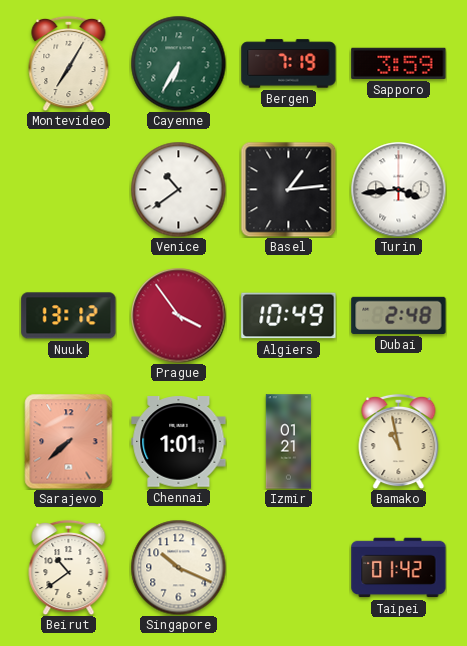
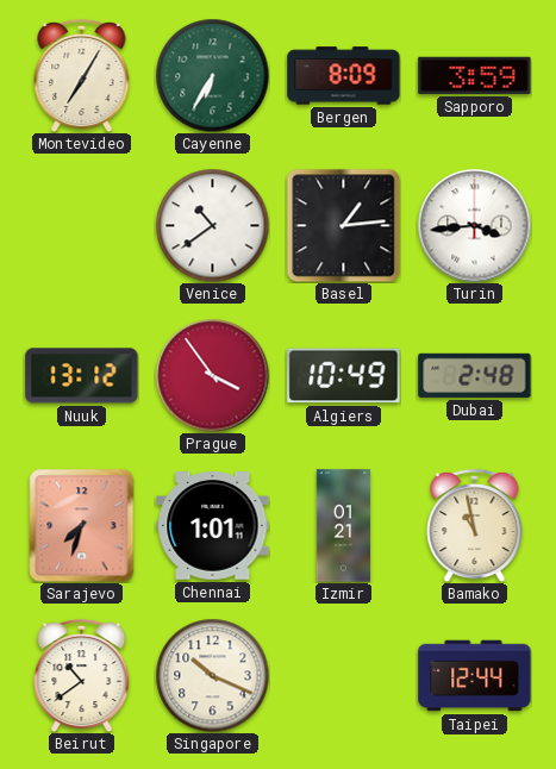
Bergen: 7:19 -> 8:09
Sarajevo: 7:38 -> 7:33
Taipei: 01:42 -> 12:44
